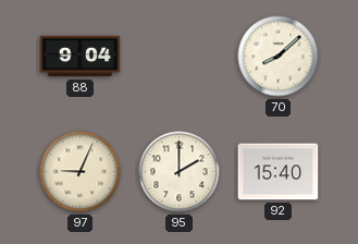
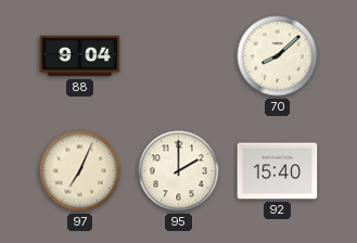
97: 9:04 -> 7:04
